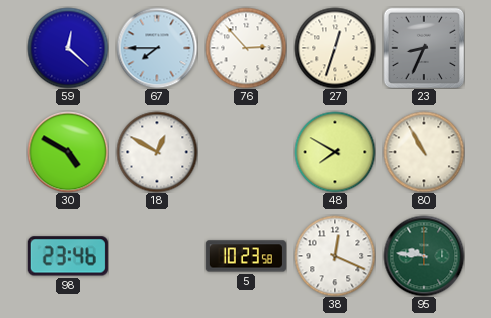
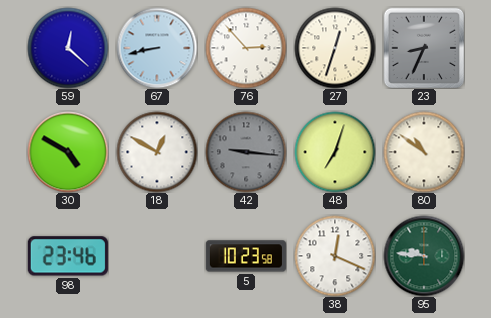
67: 7:45 -> 8:43
42: none -> 9:16
48: 7:50 -> 7:03
80: 10:55 -> 10:51
